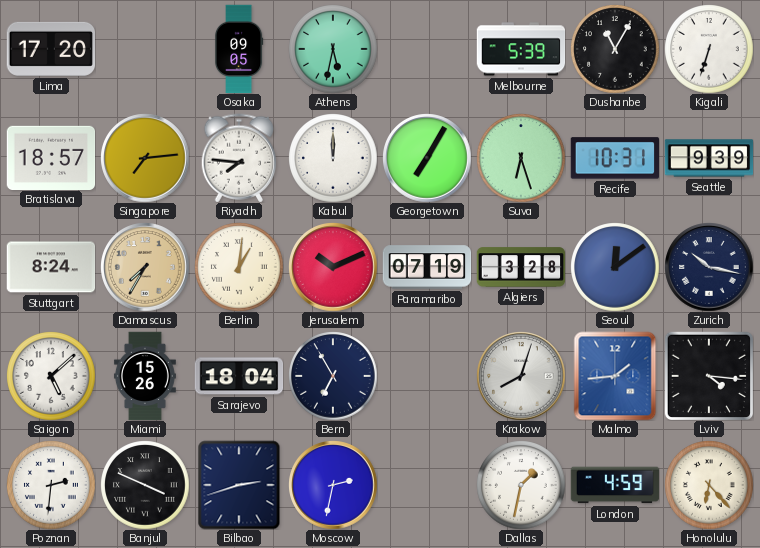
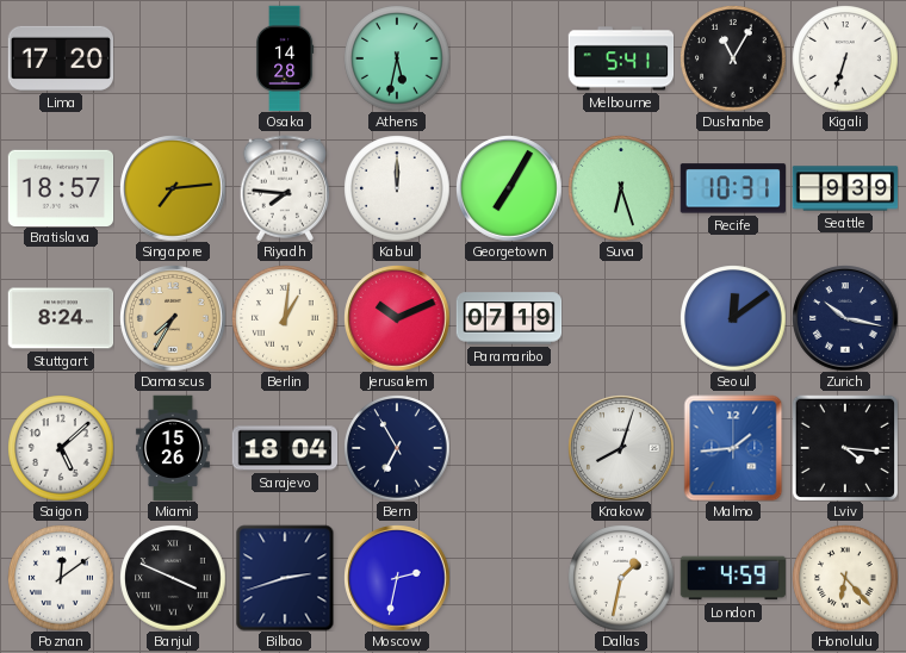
Osaka: 09:05 -> 14:28
Melbourne: 5:39 -> 5:41
Algiers: 3:28 -> none
Poznan: 2:31 -> 12:09
